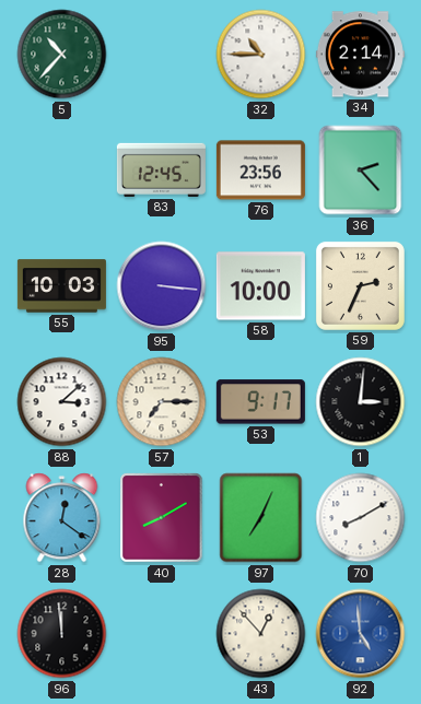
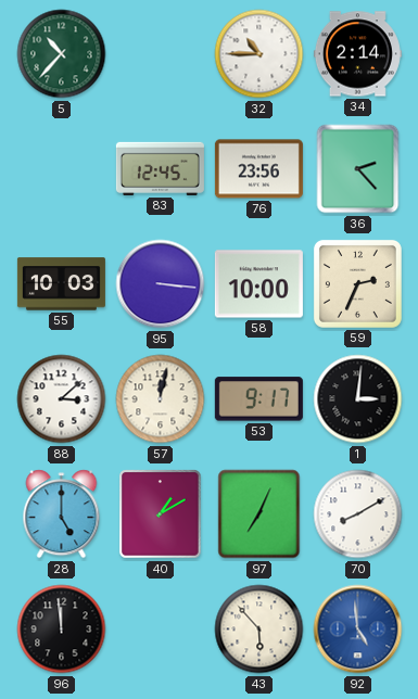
57: 7:15 -> 12:02
28: 12:21 -> 5:00
40: 8:10 -> 1:10
43: 12:53 -> 5:53
